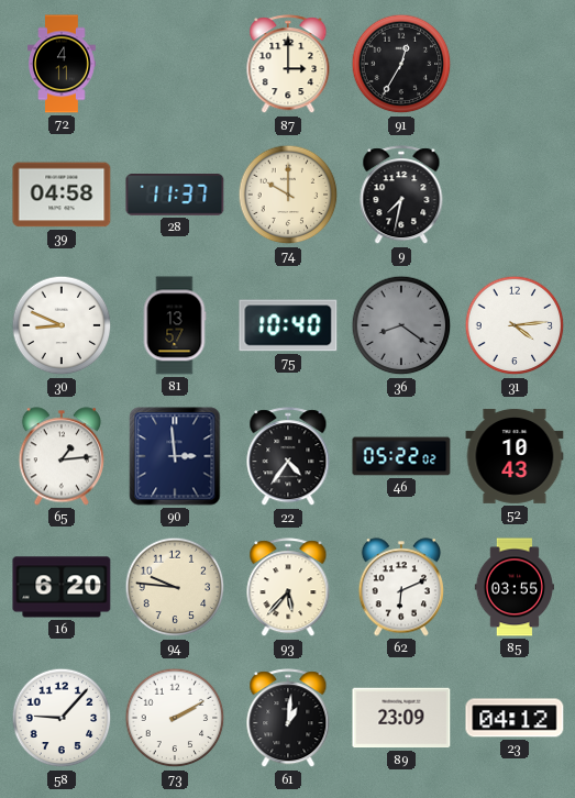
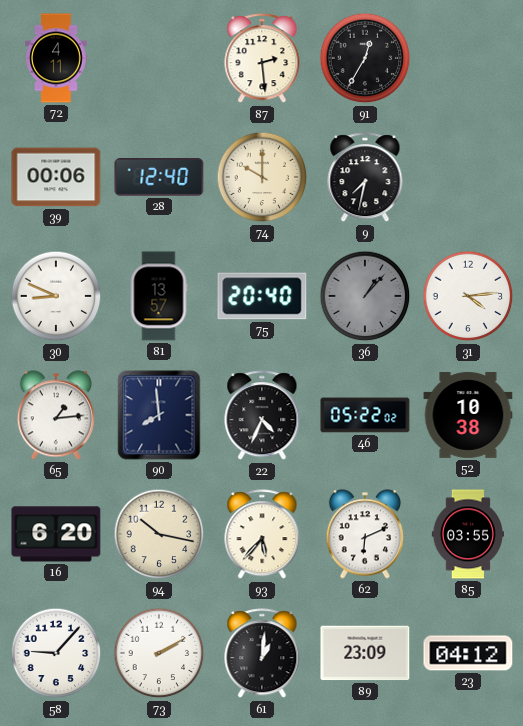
87: 3:00 -> 2:29
39: 04:58 -> 00:06
28: 11:37 -> 12:40
75: 10:40 -> 20:40
36: 8:21 -> 1:07
90: 2:59 -> 7:59
22: 4:36 -> 4:34
52: 10:43 -> 10:38
94: 9:46 -> 10:17
